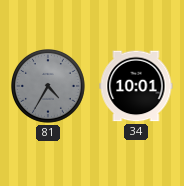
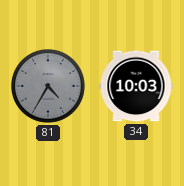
34: 10:01 -> 10:03
